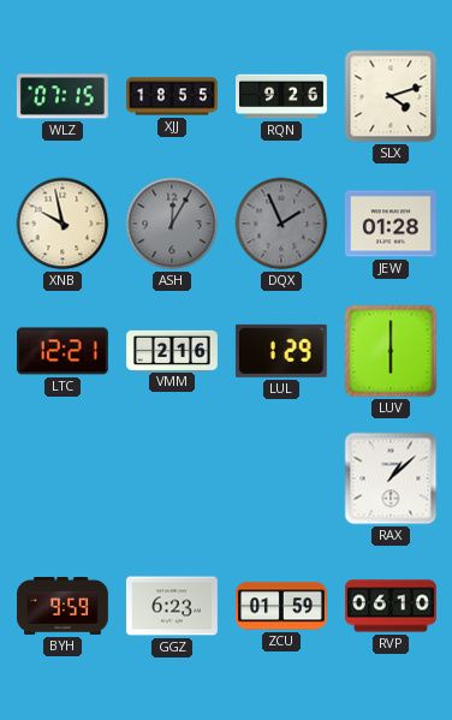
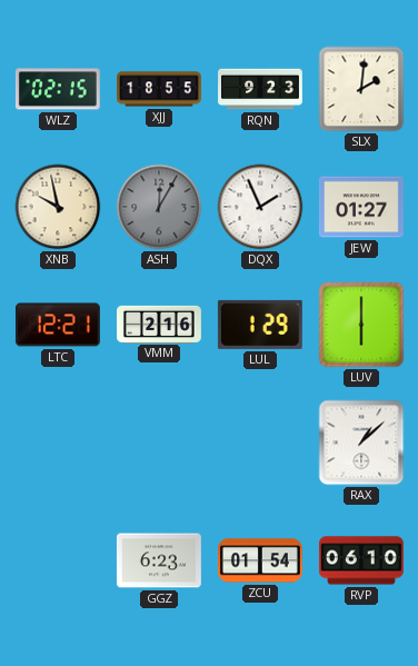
WLZ: 07:15 -> 02:15
RQN: 9:26 -> 9:23
SLX: 4:12 -> 2:01
DQX dial: grey -> white
JEW: 01:28 -> 01:27
BYH: 9:59 -> none
ZCU: 01:59 -> 01:54
